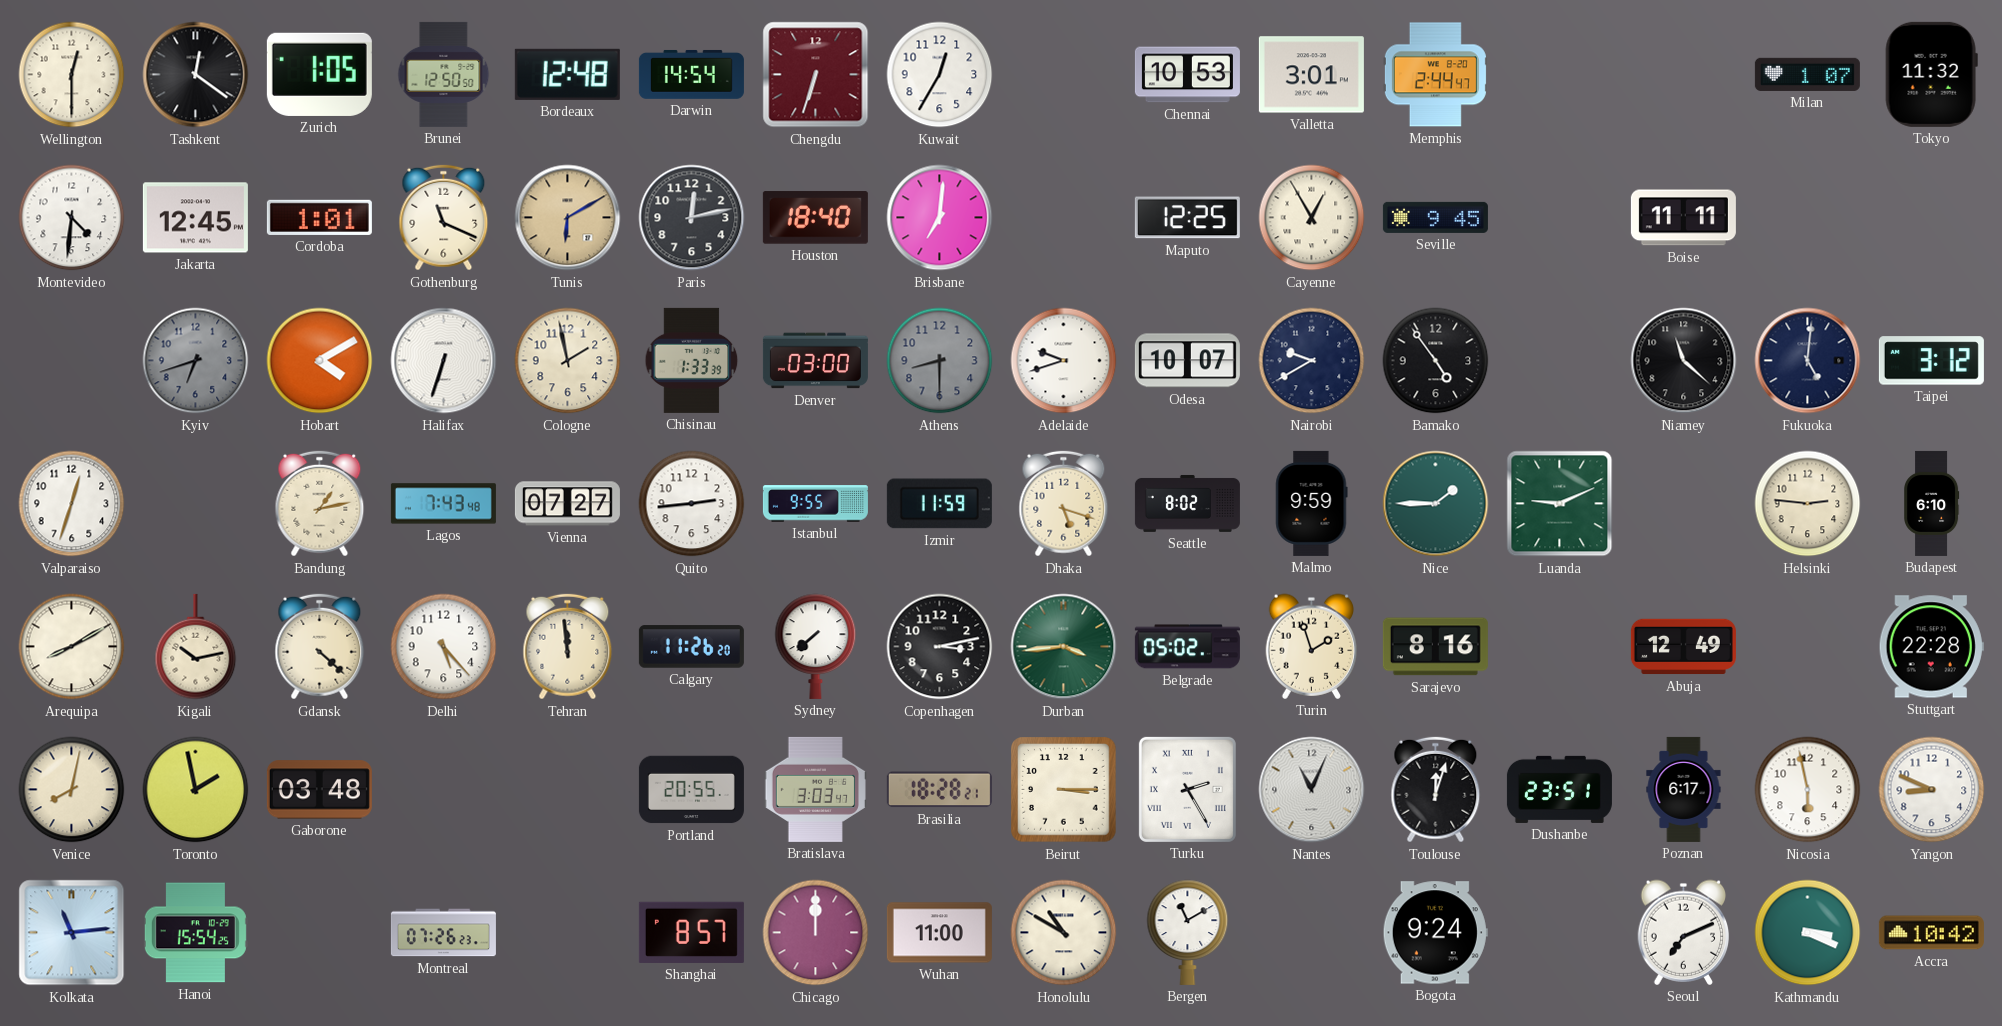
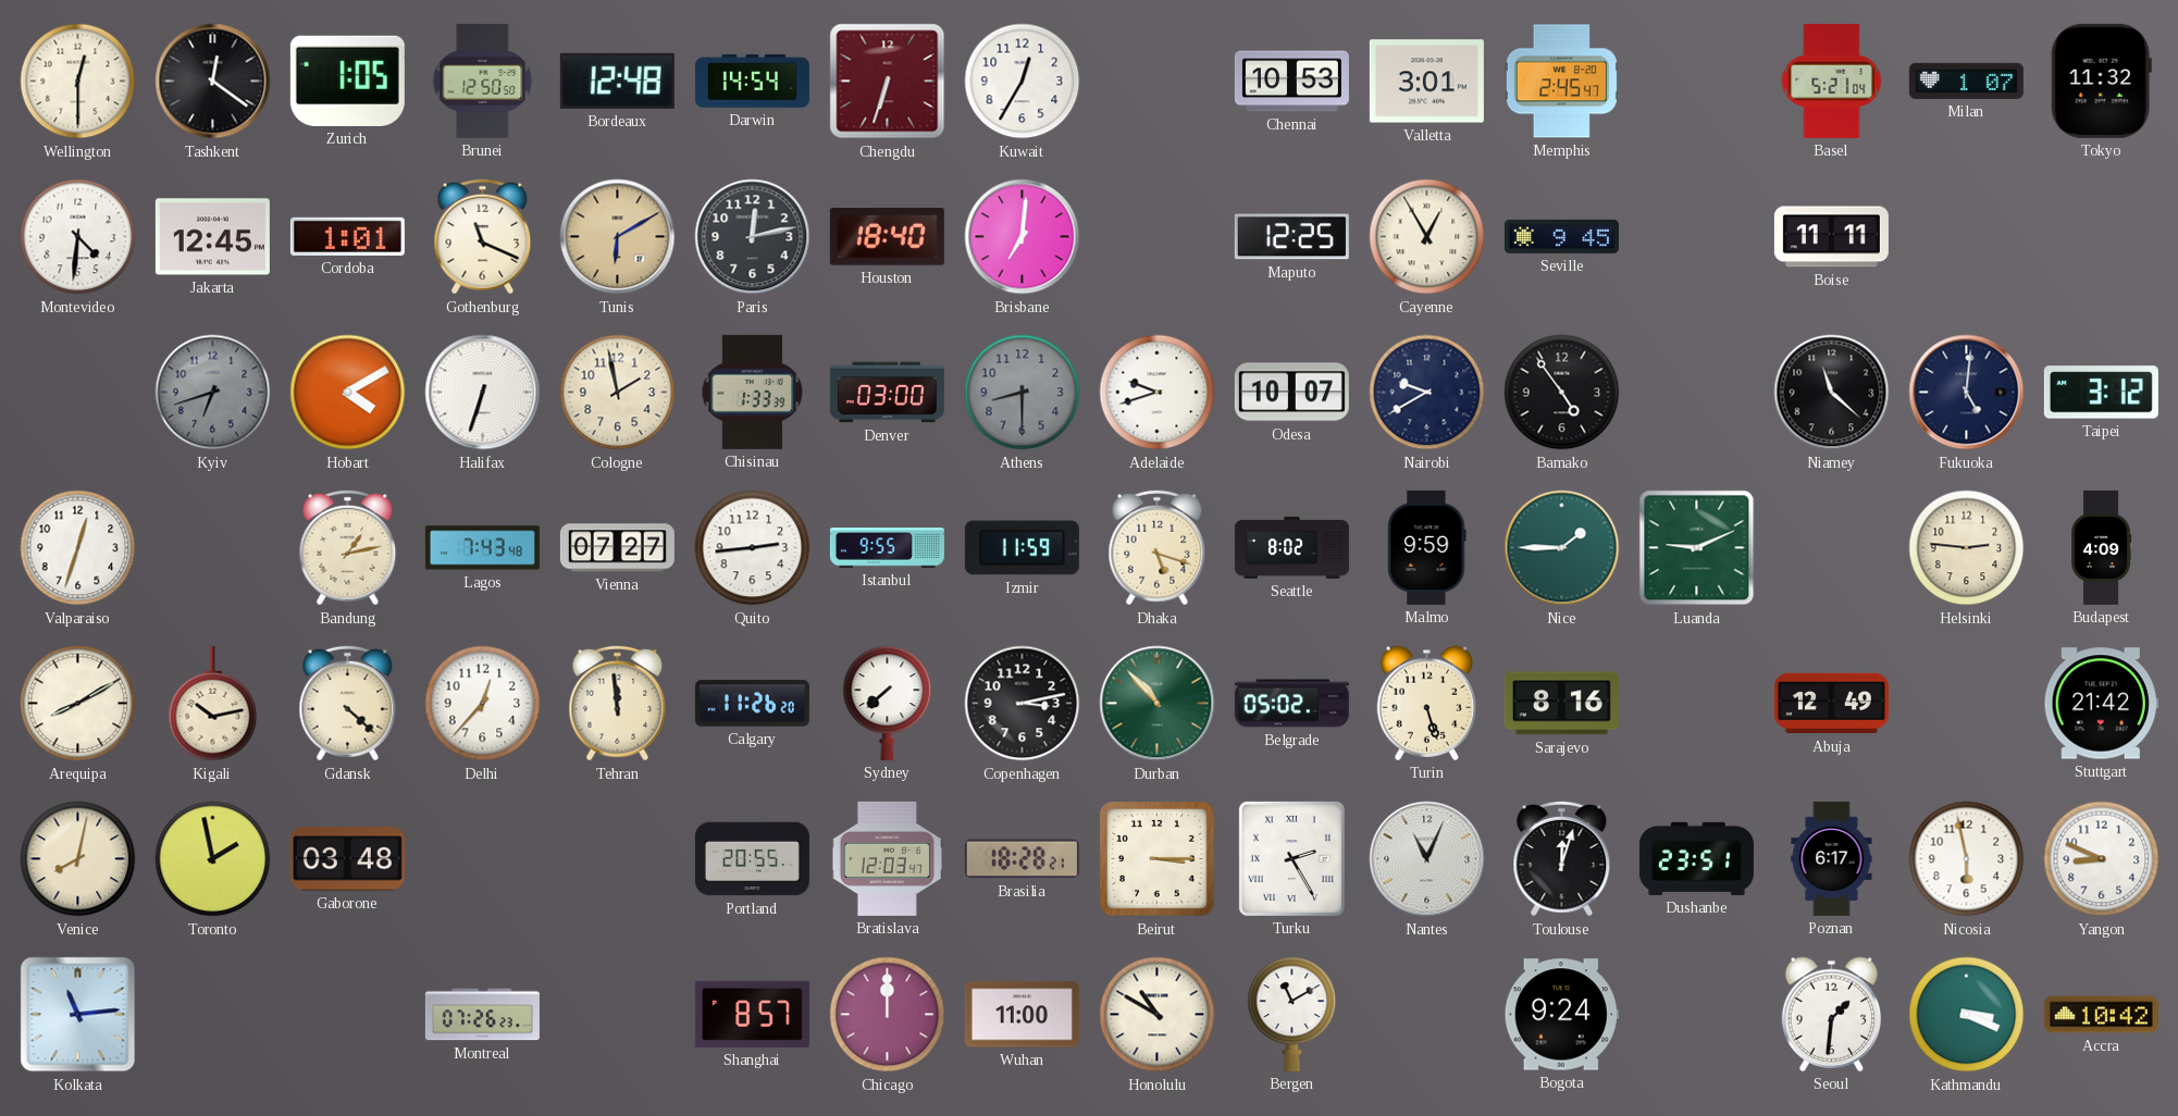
Memphis: 2:44 -> 2:45
Basel: none -> 5:21
Budapest: 6:10 -> 4:09
Delhi: 5:23 -> 12:37
Durban: 3:44 -> 10:53
Turin: 1:57 -> 5:27
Stuttgart: 22:28 -> 21:42
Bratislava: 3:03 -> 12:03
Hanoi: 15:54 -> none
Seoul: 7:11 -> 1:31
